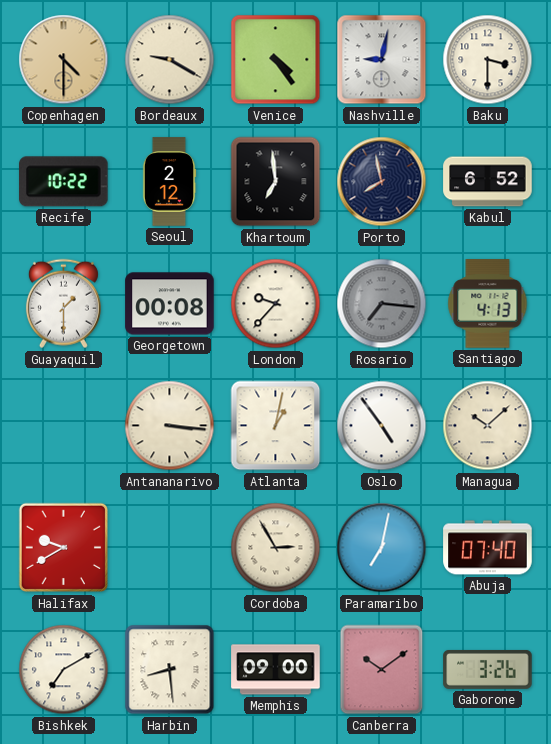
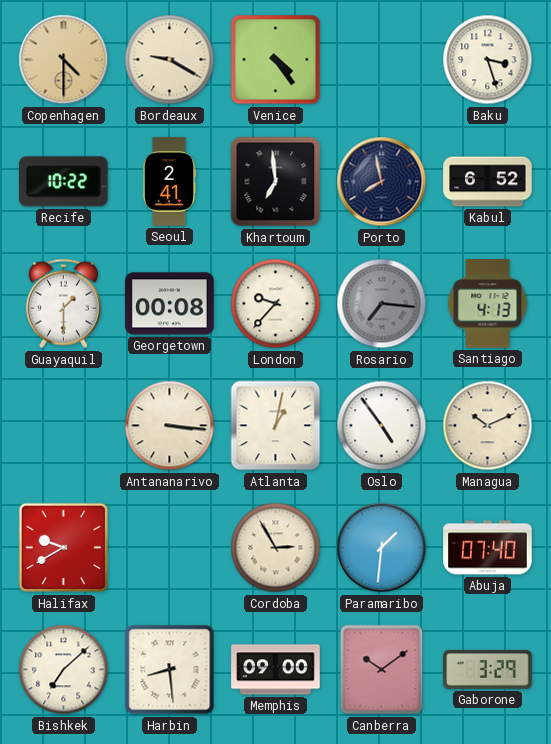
Nashville: 9:02 -> none
Baku: 3:30 -> 3:27
Seoul: 2:12 -> 2:41
Managua: 10:08 -> 10:11
Paramaribo: 7:02 -> 1:31
Bishkek: 7:10 -> 7:08
Gaborone: 3:26 -> 3:29
